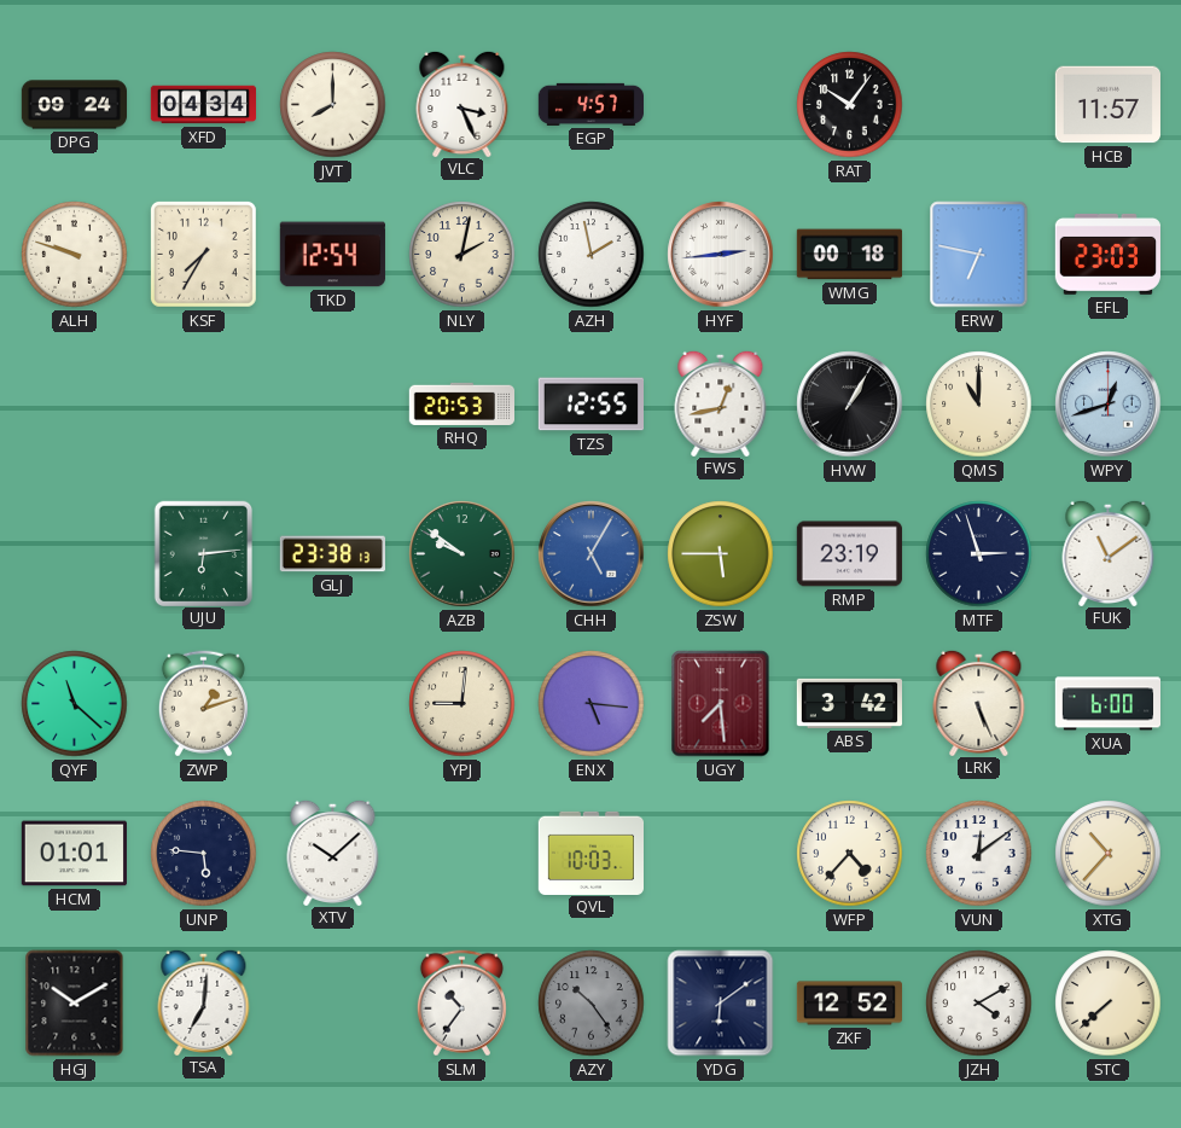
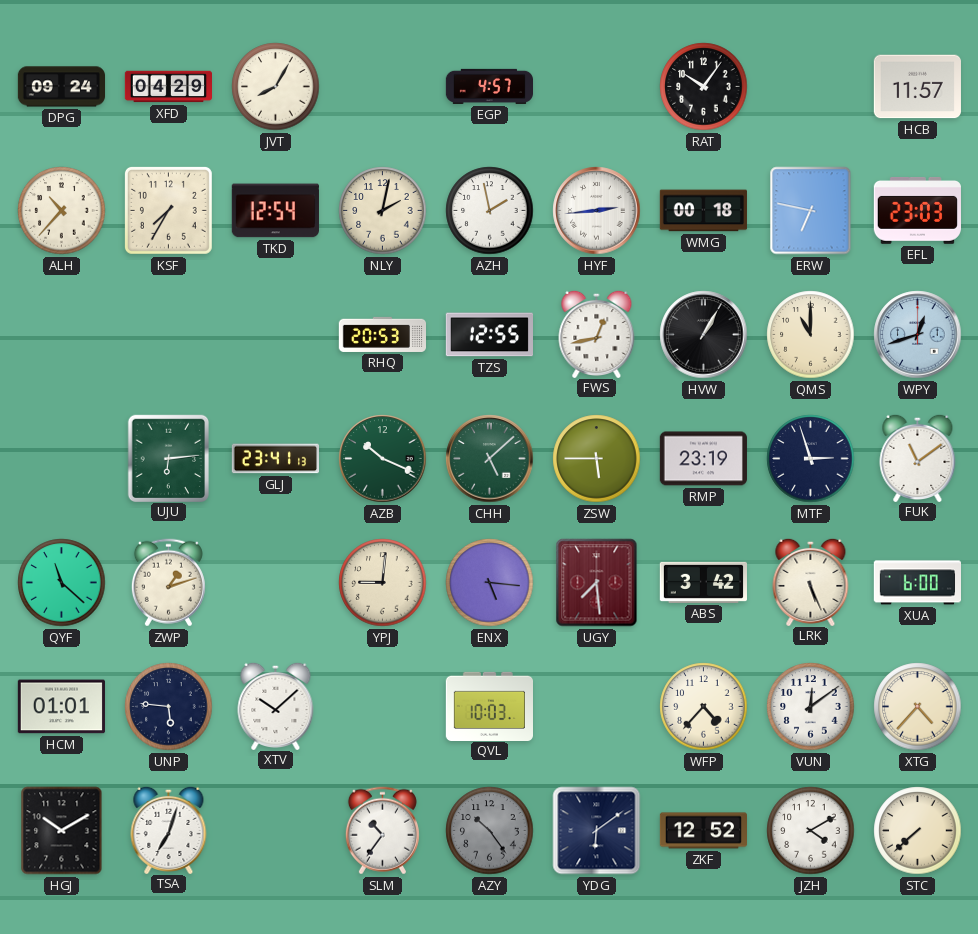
XFD: 04:34 -> 04:29
JVT: 8:00 -> 8:05
VLC: 3:26 -> none
ALH: 9:48 -> 10:37
GLJ: 23:38 -> 23:41
AZB: 9:51 -> 10:19
CHH: 5:05 -> 5:08
CHH dial: blue -> green
XTG: 10:37 -> 4:37
TSA: 7:01 -> 7:03
